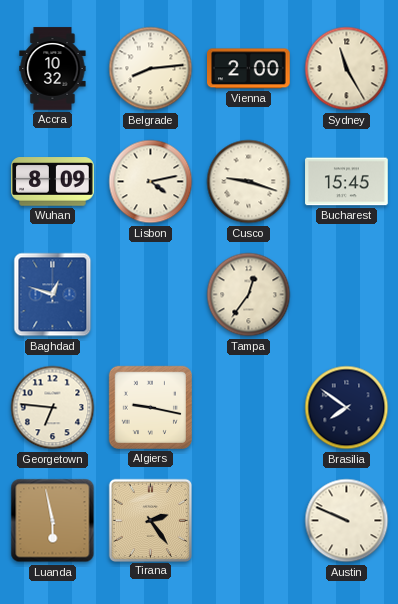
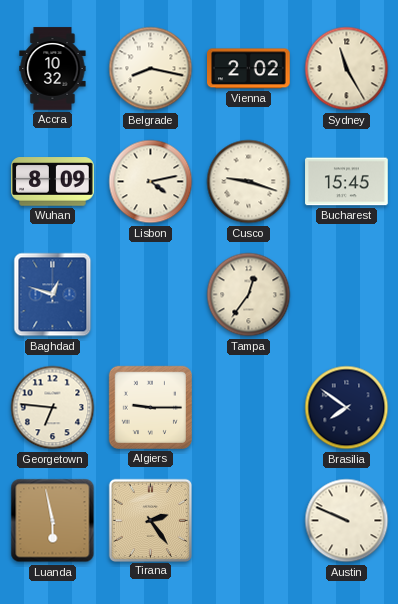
Belgrade: 8:14 -> 8:17
Vienna: 2:00 -> 2:02
Algiers: 9:17 -> 9:15
